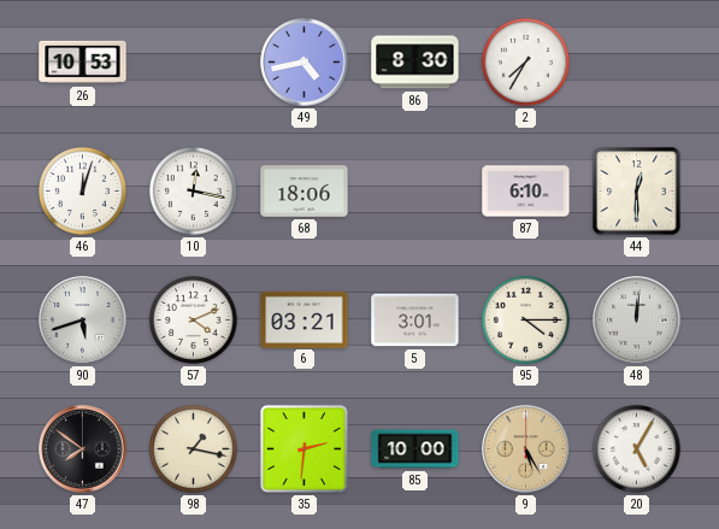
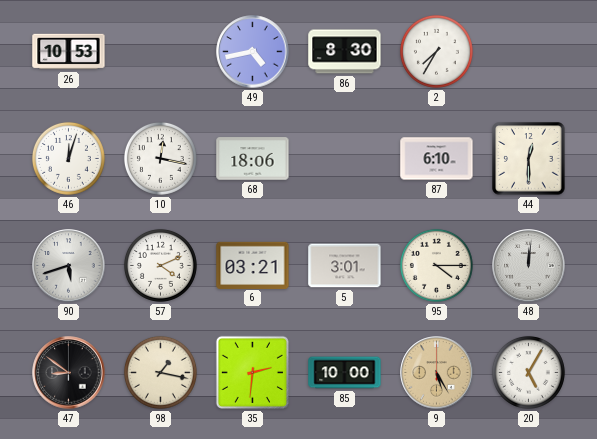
47: 7:51 -> 8:51
